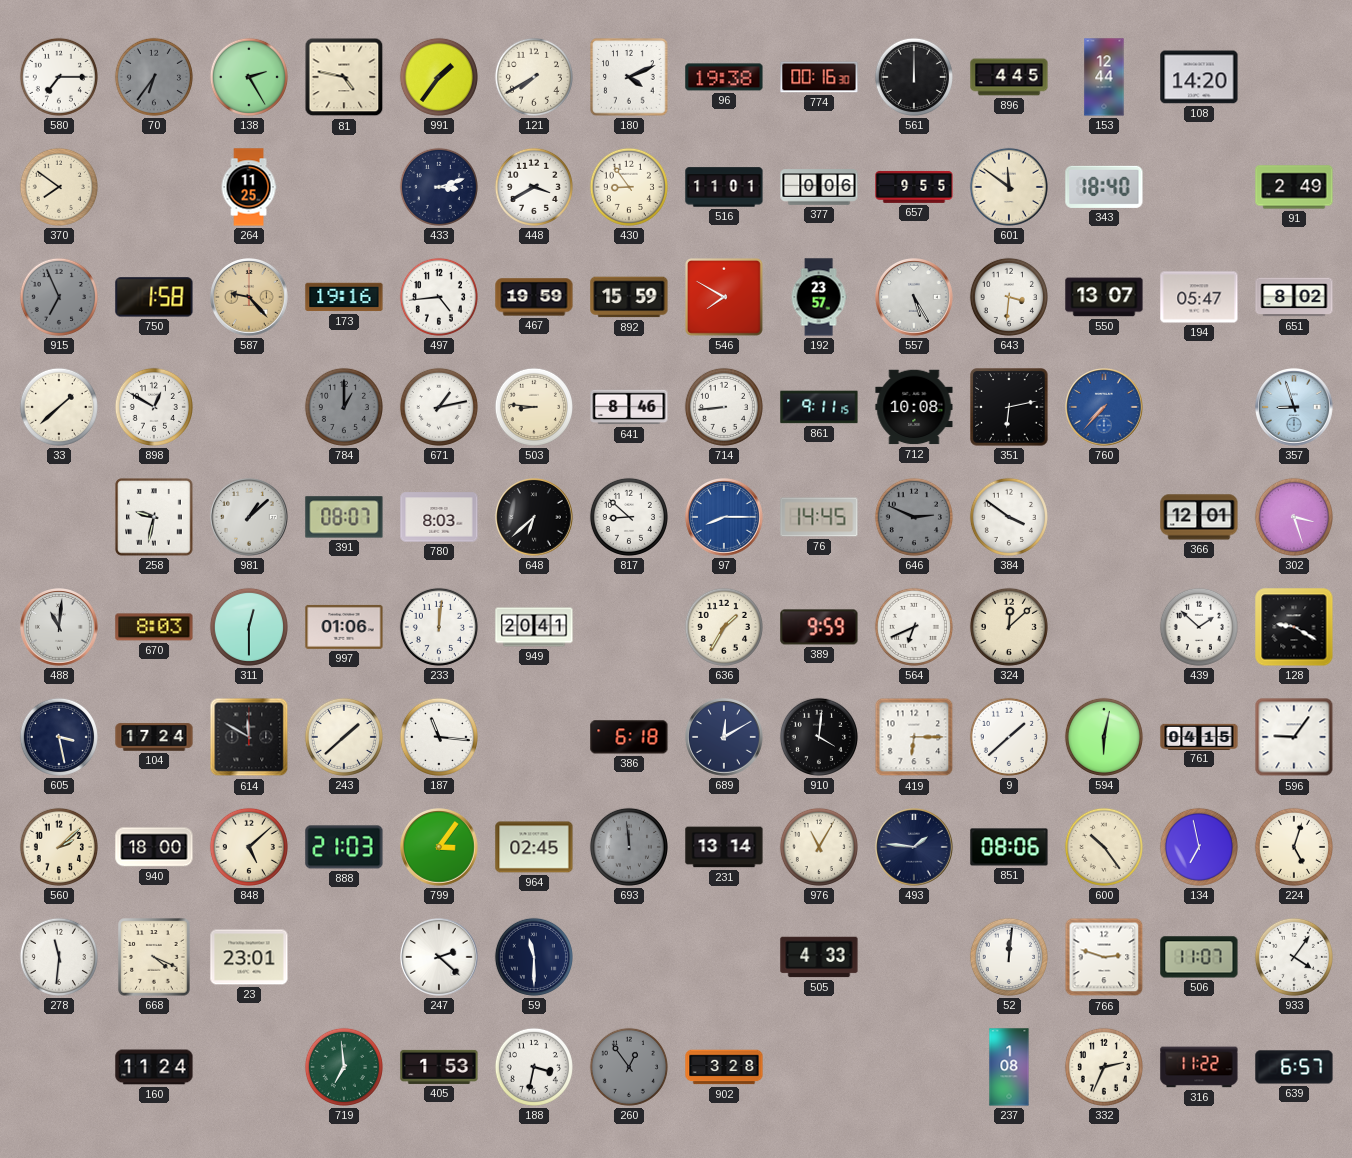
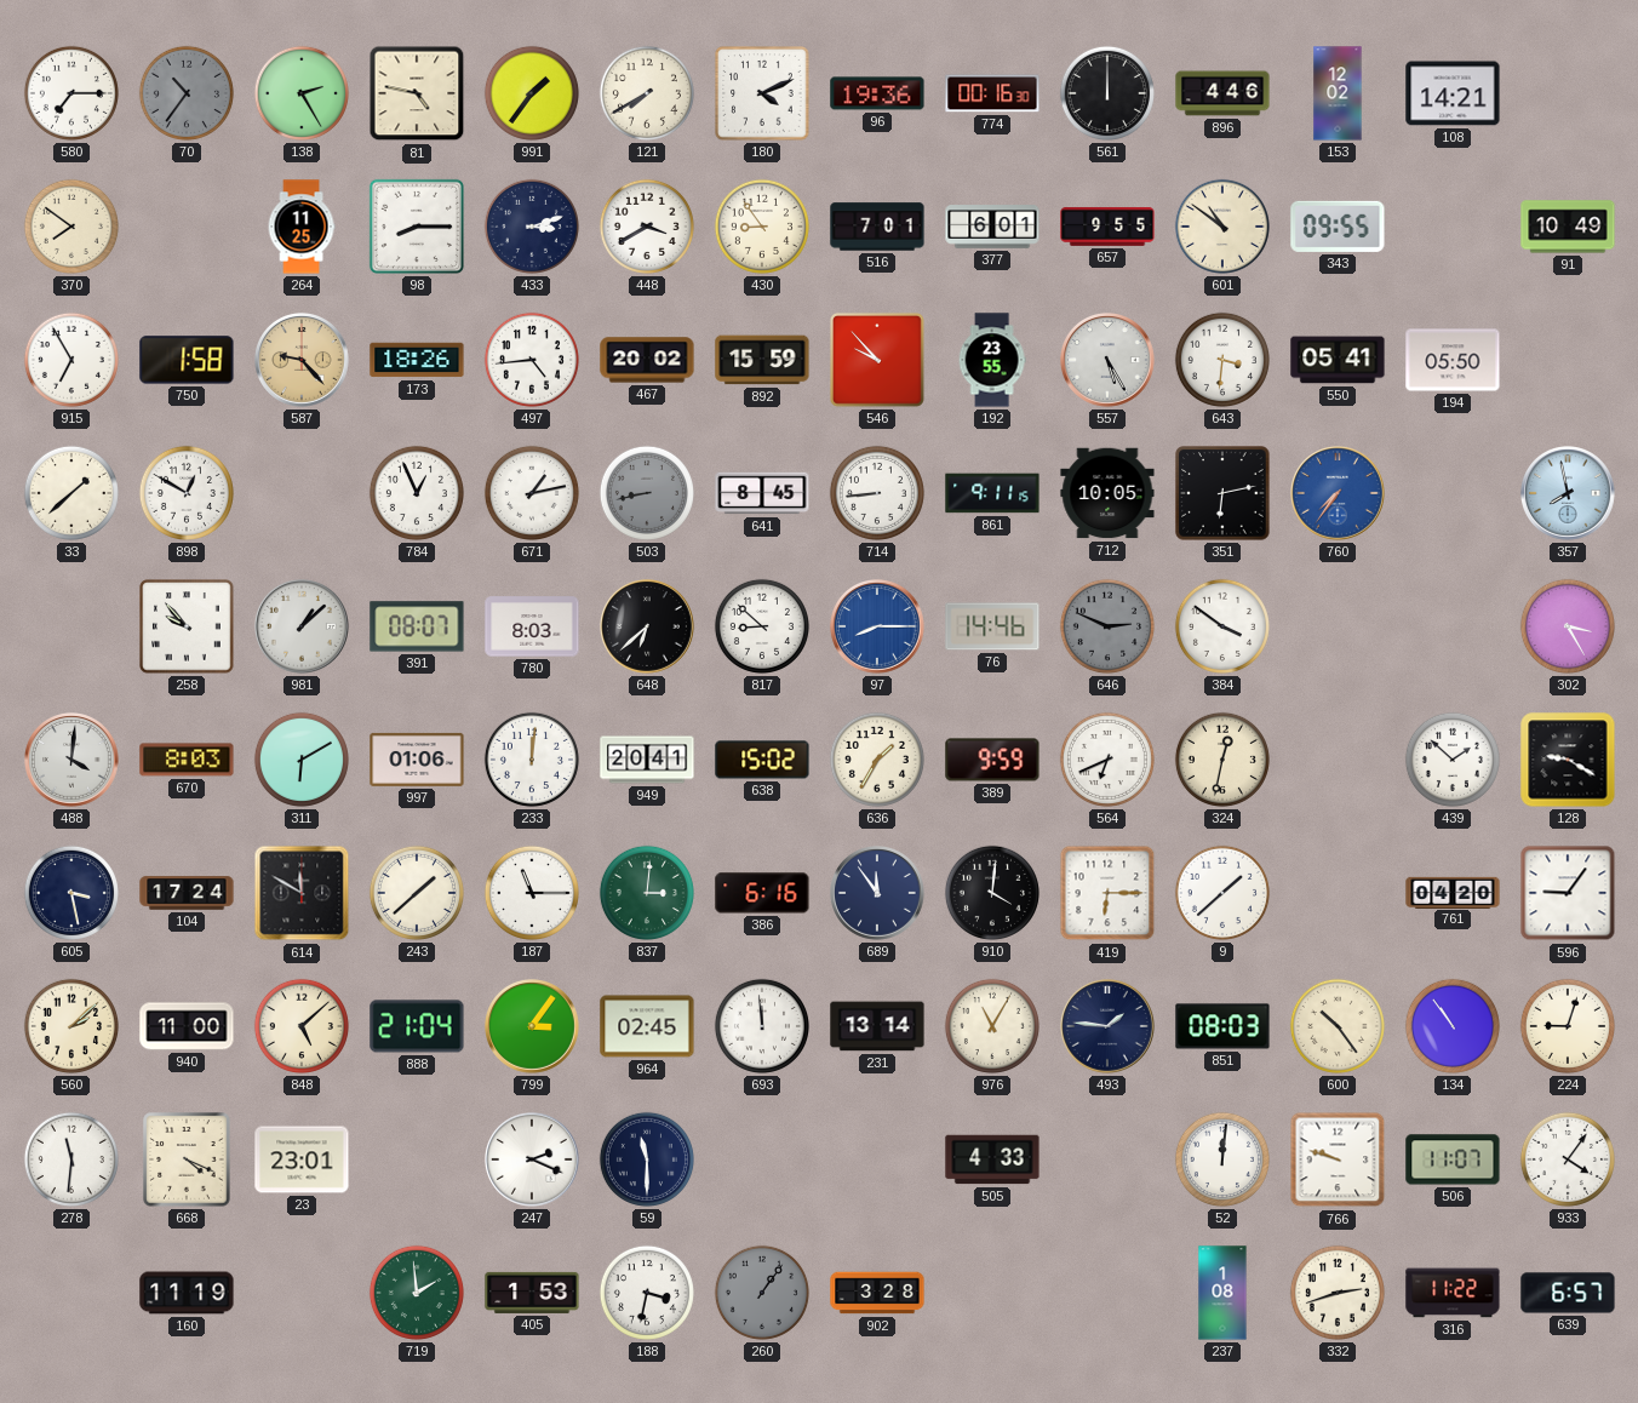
70: 6:36 -> 10:36
96: 19:38 -> 19:36
896: 4:45 -> 4:46
153: 12:44 -> 12:02
108: 14:20 -> 14:21
98: none -> 8:15
516: 11:01 -> 7:01
377: 0:06 -> 6:01
601: 11:51 -> 10:51
343: 18:40 -> 09:55
91: 2:49 -> 10:49
915: 6:56 -> 6:55
915 dial: grey -> white
173: 19:16 -> 18:26
467: 19:59 -> 20:02
546: 7:50 -> 9:53
192: 23:57 -> 23:55
550: 13:07 -> 05:41
194: 05:47 -> 05:50
651: 8:02 -> none
784: 1:00 -> 12:56
784 dial: grey -> white
503: 8:46 -> 8:43
503 dial: cream -> grey
641: 8:46 -> 8:45
712: 10:08 -> 10:05
760: 7:37 -> 7:36
357: 8:57 -> 7:58
258: 9:32 -> 9:53
76: 14:45 -> 14:46
366: 12:01 -> none
302: 3:27 -> 3:25
488: 11:01 -> 4:01
311: 12:30 -> 6:10
638: none -> 15:02
324: 12:08 -> 12:32
187: 11:16 -> 11:15
837: none -> 3:01
386: 6:18 -> 6:16
689: 12:10 -> 11:54
594: 6:02 -> none
761: 04:15 -> 04:20
940: 18:00 -> 11:00
888: 21:03 -> 21:04
693 dial: grey -> white
851: 08:06 -> 08:03
134: 6:58 -> 10:54
224: 5:03 -> 9:03
247: 2:22 -> 2:19
766: 2:48 -> 9:48
160: 11:24 -> 11:19
719: 6:59 -> 1:59
260: 12:54 -> 1:06
332: 2:34 -> 2:42
